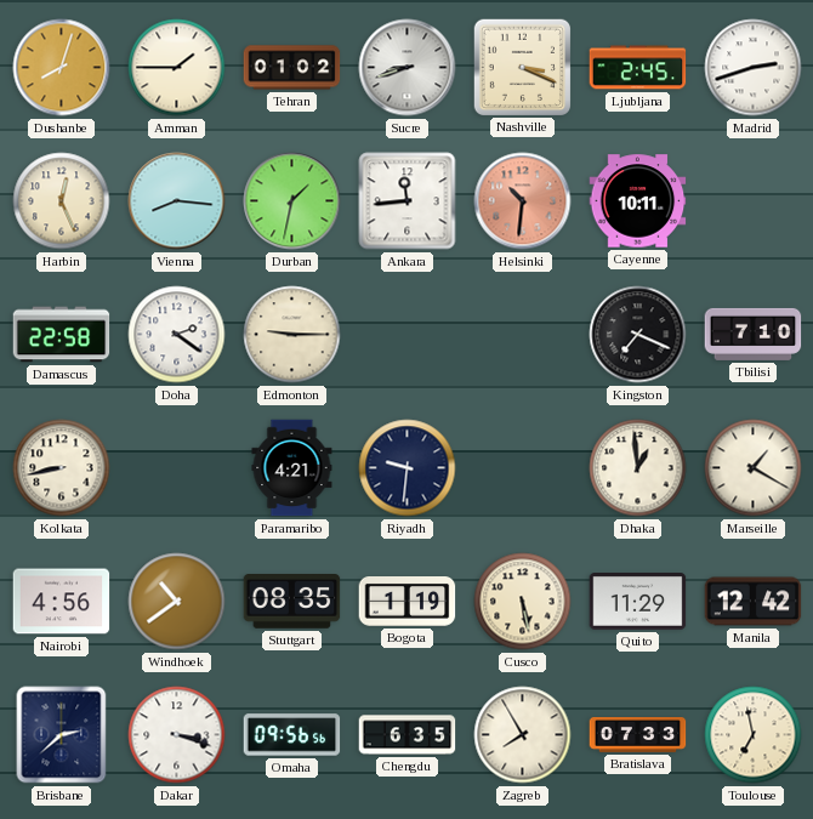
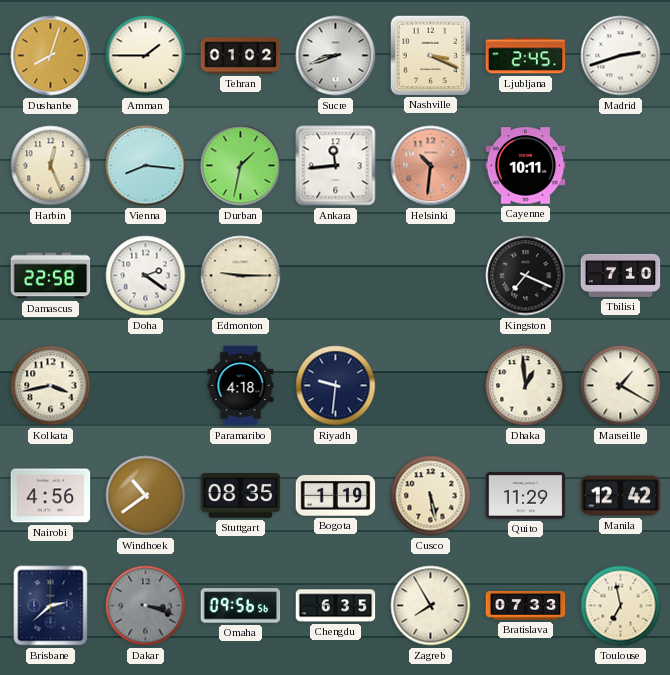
Kolkata: 8:43 -> 3:43
Paramaribo: 4:21 -> 4:18
Dakar dial: white -> grey
